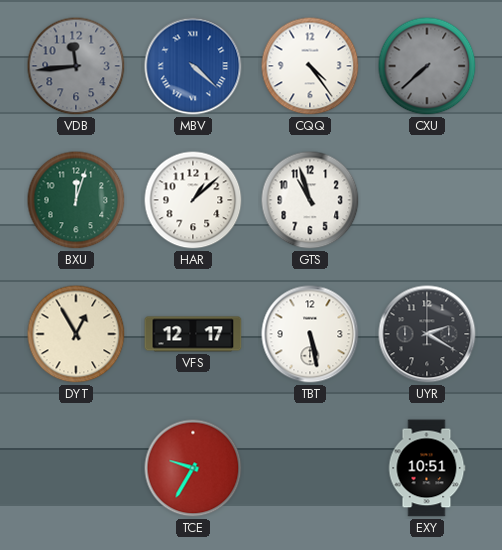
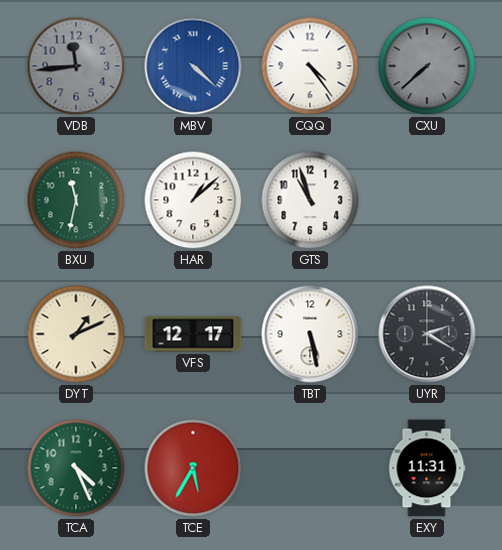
BXU: 12:03 -> 11:32
DYT: 12:55 -> 1:11
TCA: none -> 4:26
TCE: 9:35 -> 5:35
EXY: 10:51 -> 11:31
